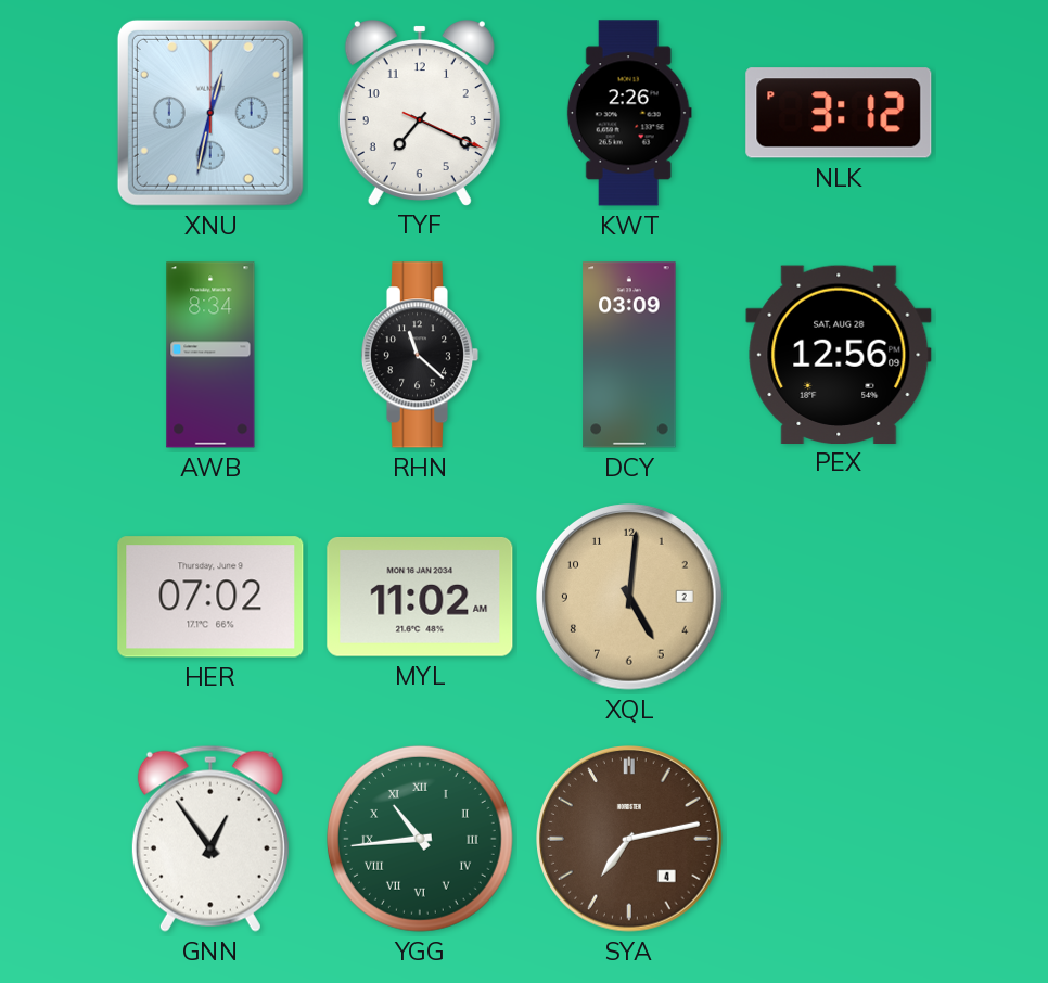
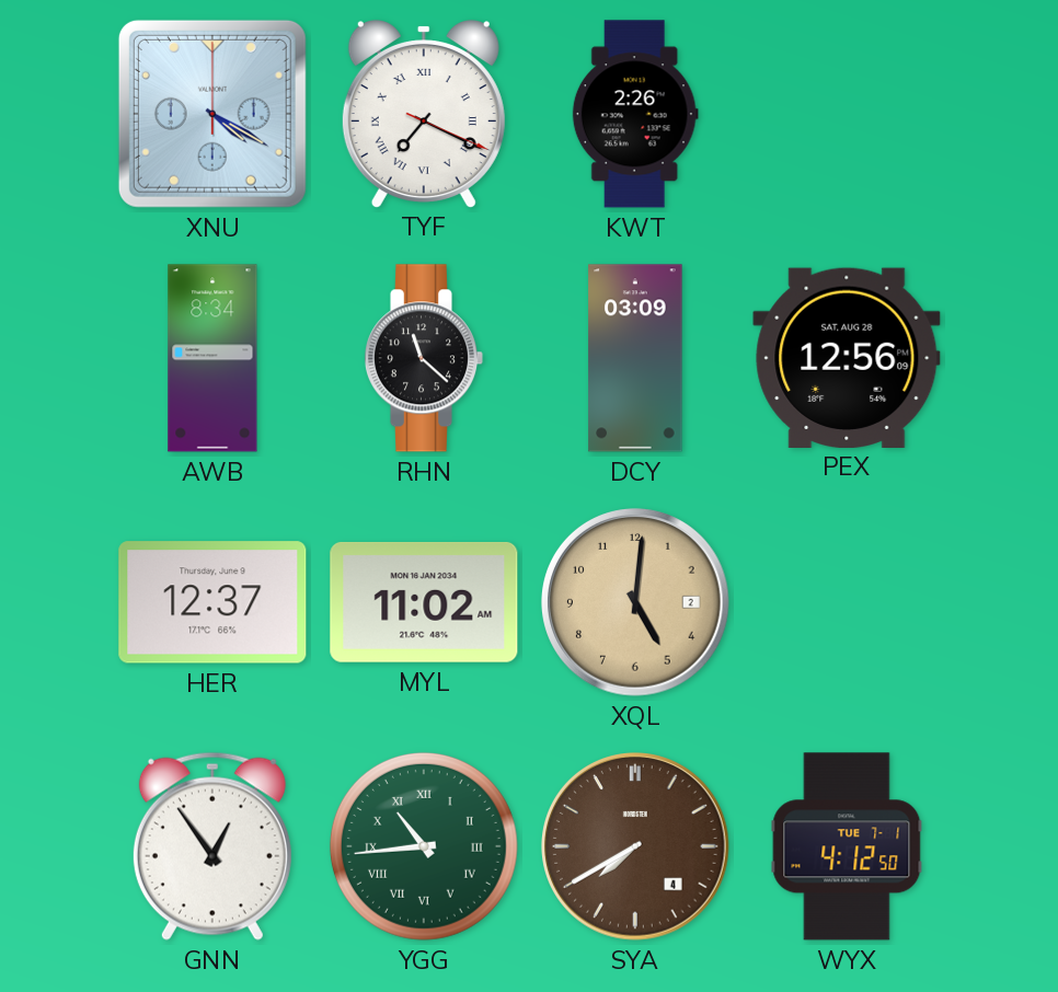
XNU: 12:32 -> 4:20
TYF numerals: Arabic -> Roman
NLK: 3:12 -> none
HER: 07:02 -> 12:37
SYA: 7:13 -> 7:40
WYX: none -> 4:12
